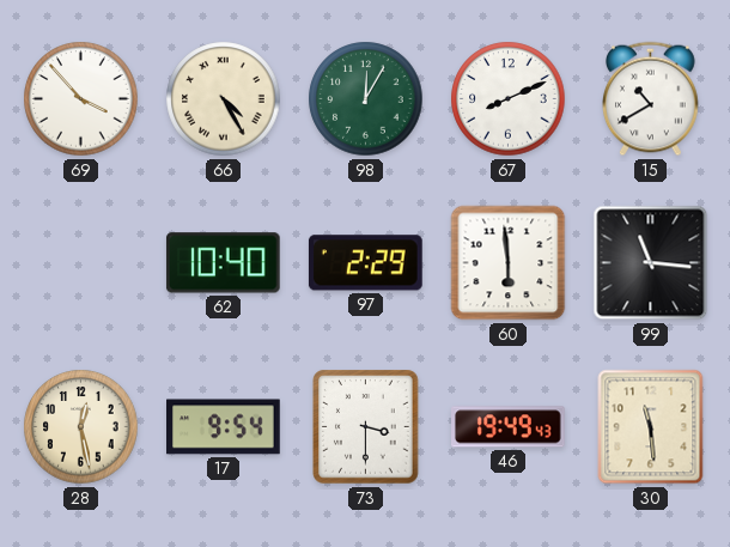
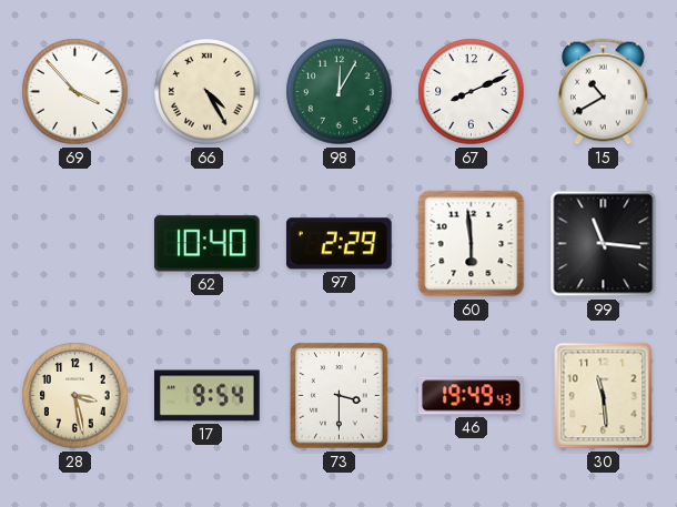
28: 12:28 -> 3:28
